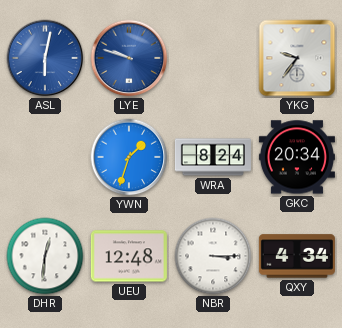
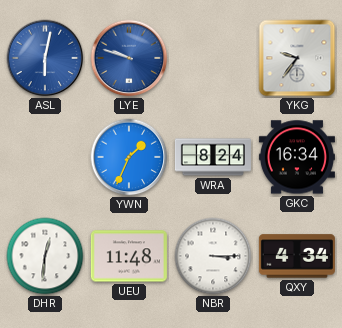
YWN: 1:33 -> 1:34
GKC: 20:34 -> 16:34
UEU: 12:48 -> 11:48
